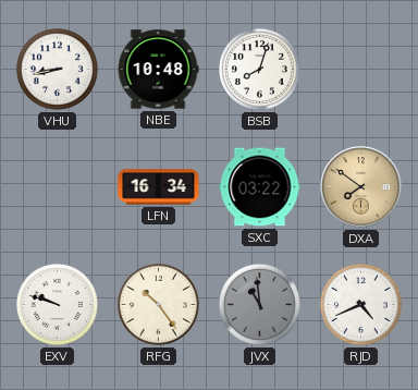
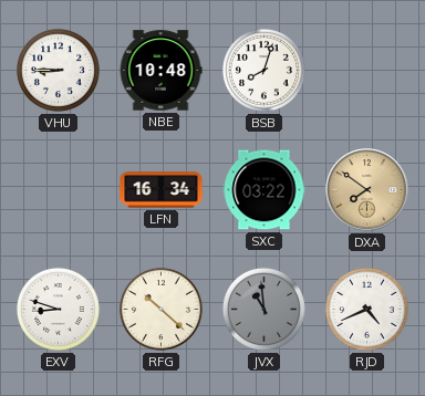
VHU: 8:43 -> 8:45
EXV: 9:48 -> 8:48
RFG: 10:24 -> 10:22
